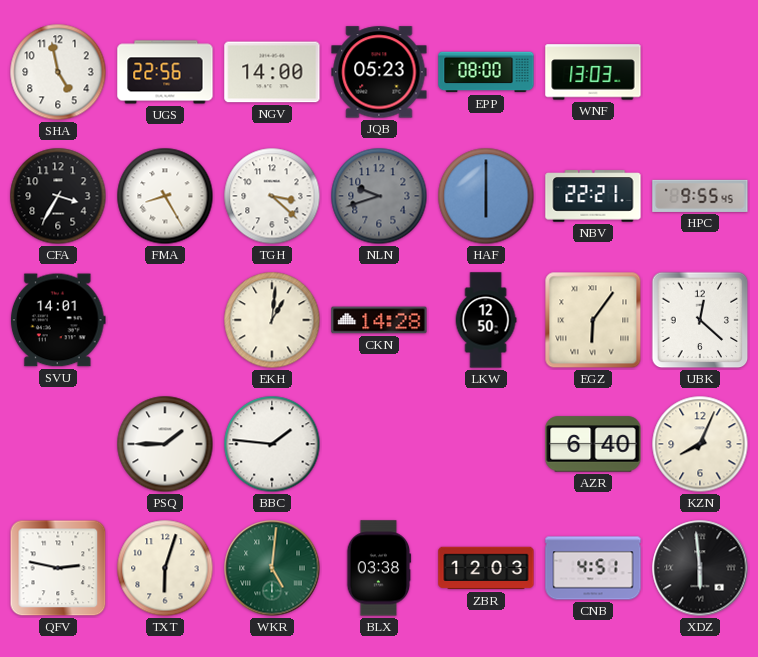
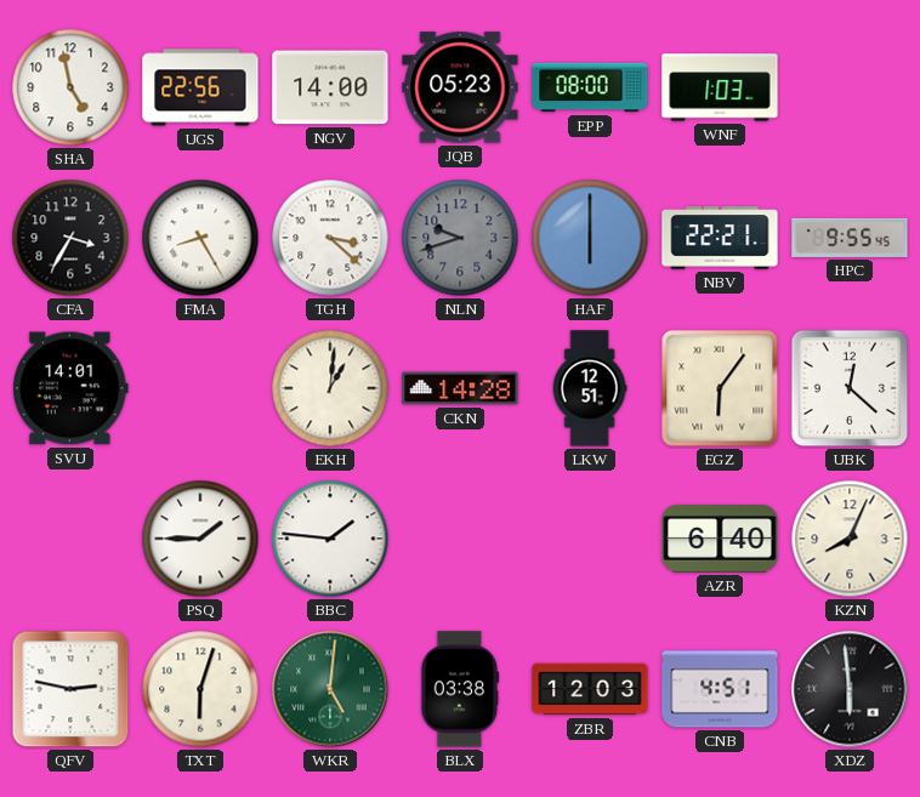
WNF: 13:03 -> 1:03
LKW: 12:50 -> 12:51
